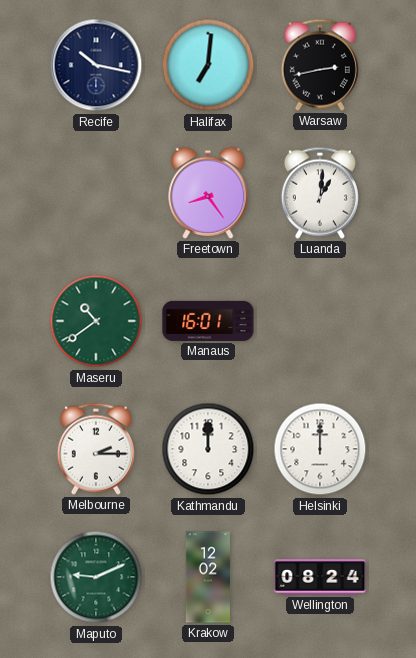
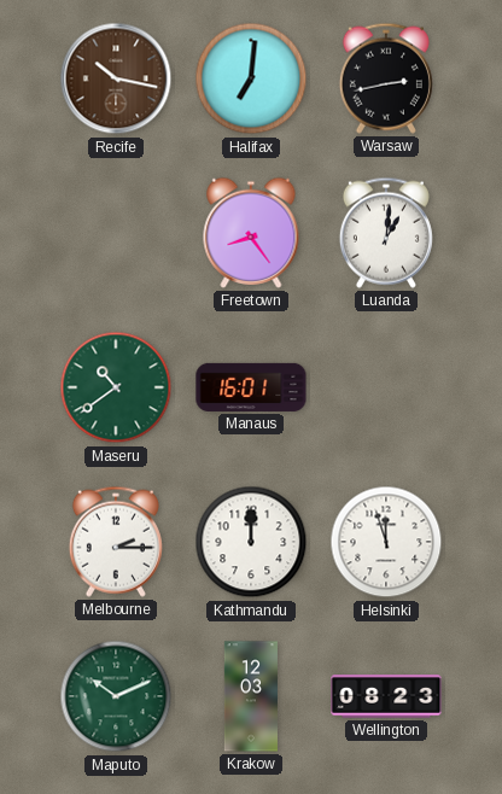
Recife dial: navy -> brown
Helsinki: 12:00 -> 11:57
Maputo: 9:11 -> 10:11
Krakow: 12:02 -> 12:03
Wellington: 08:24 -> 08:23
